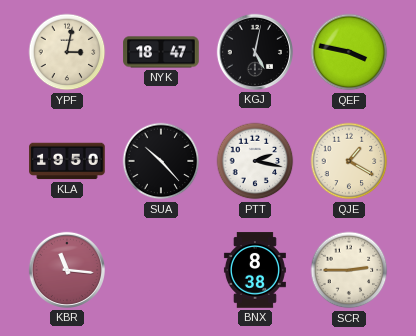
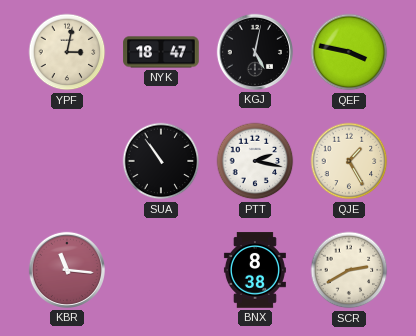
KLA: 19:50 -> none
SUA: 10:23 -> 10:54
QJE: 1:20 -> 1:25
SCR: 2:45 -> 2:40
